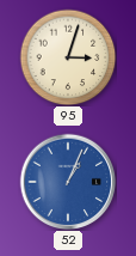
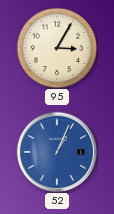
95: 3:03 -> 3:05
